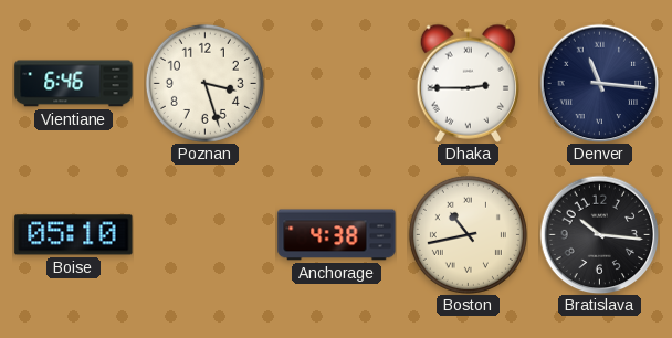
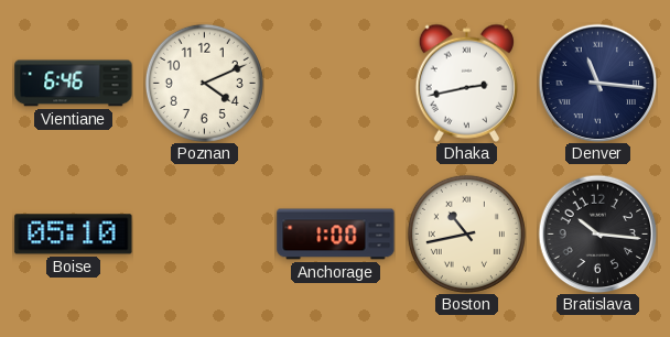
Poznan: 3:27 -> 4:11
Dhaka: 2:45 -> 2:43
Anchorage: 4:38 -> 1:00
